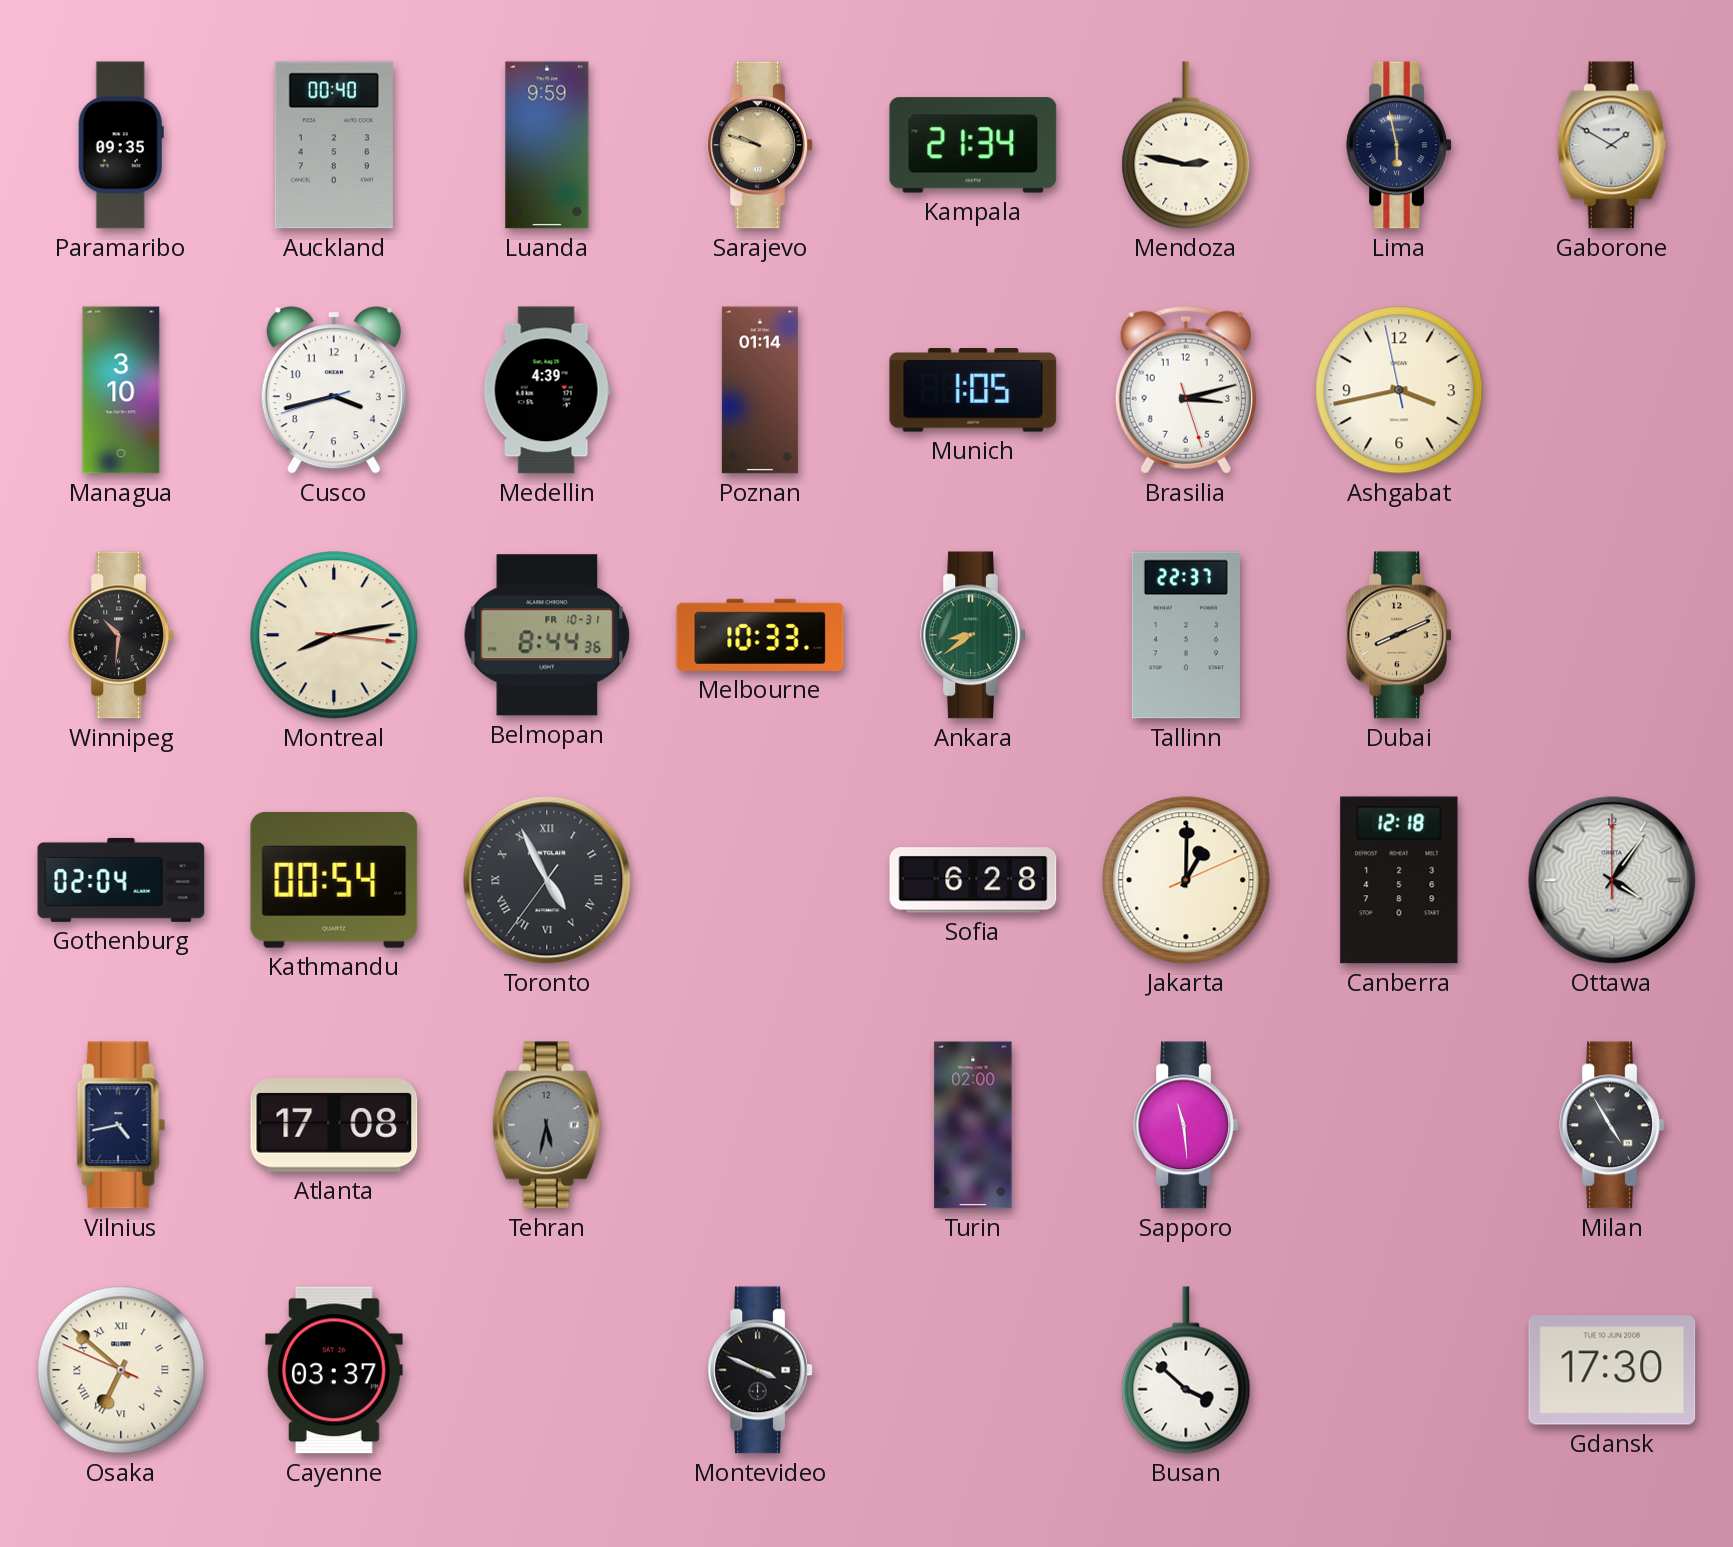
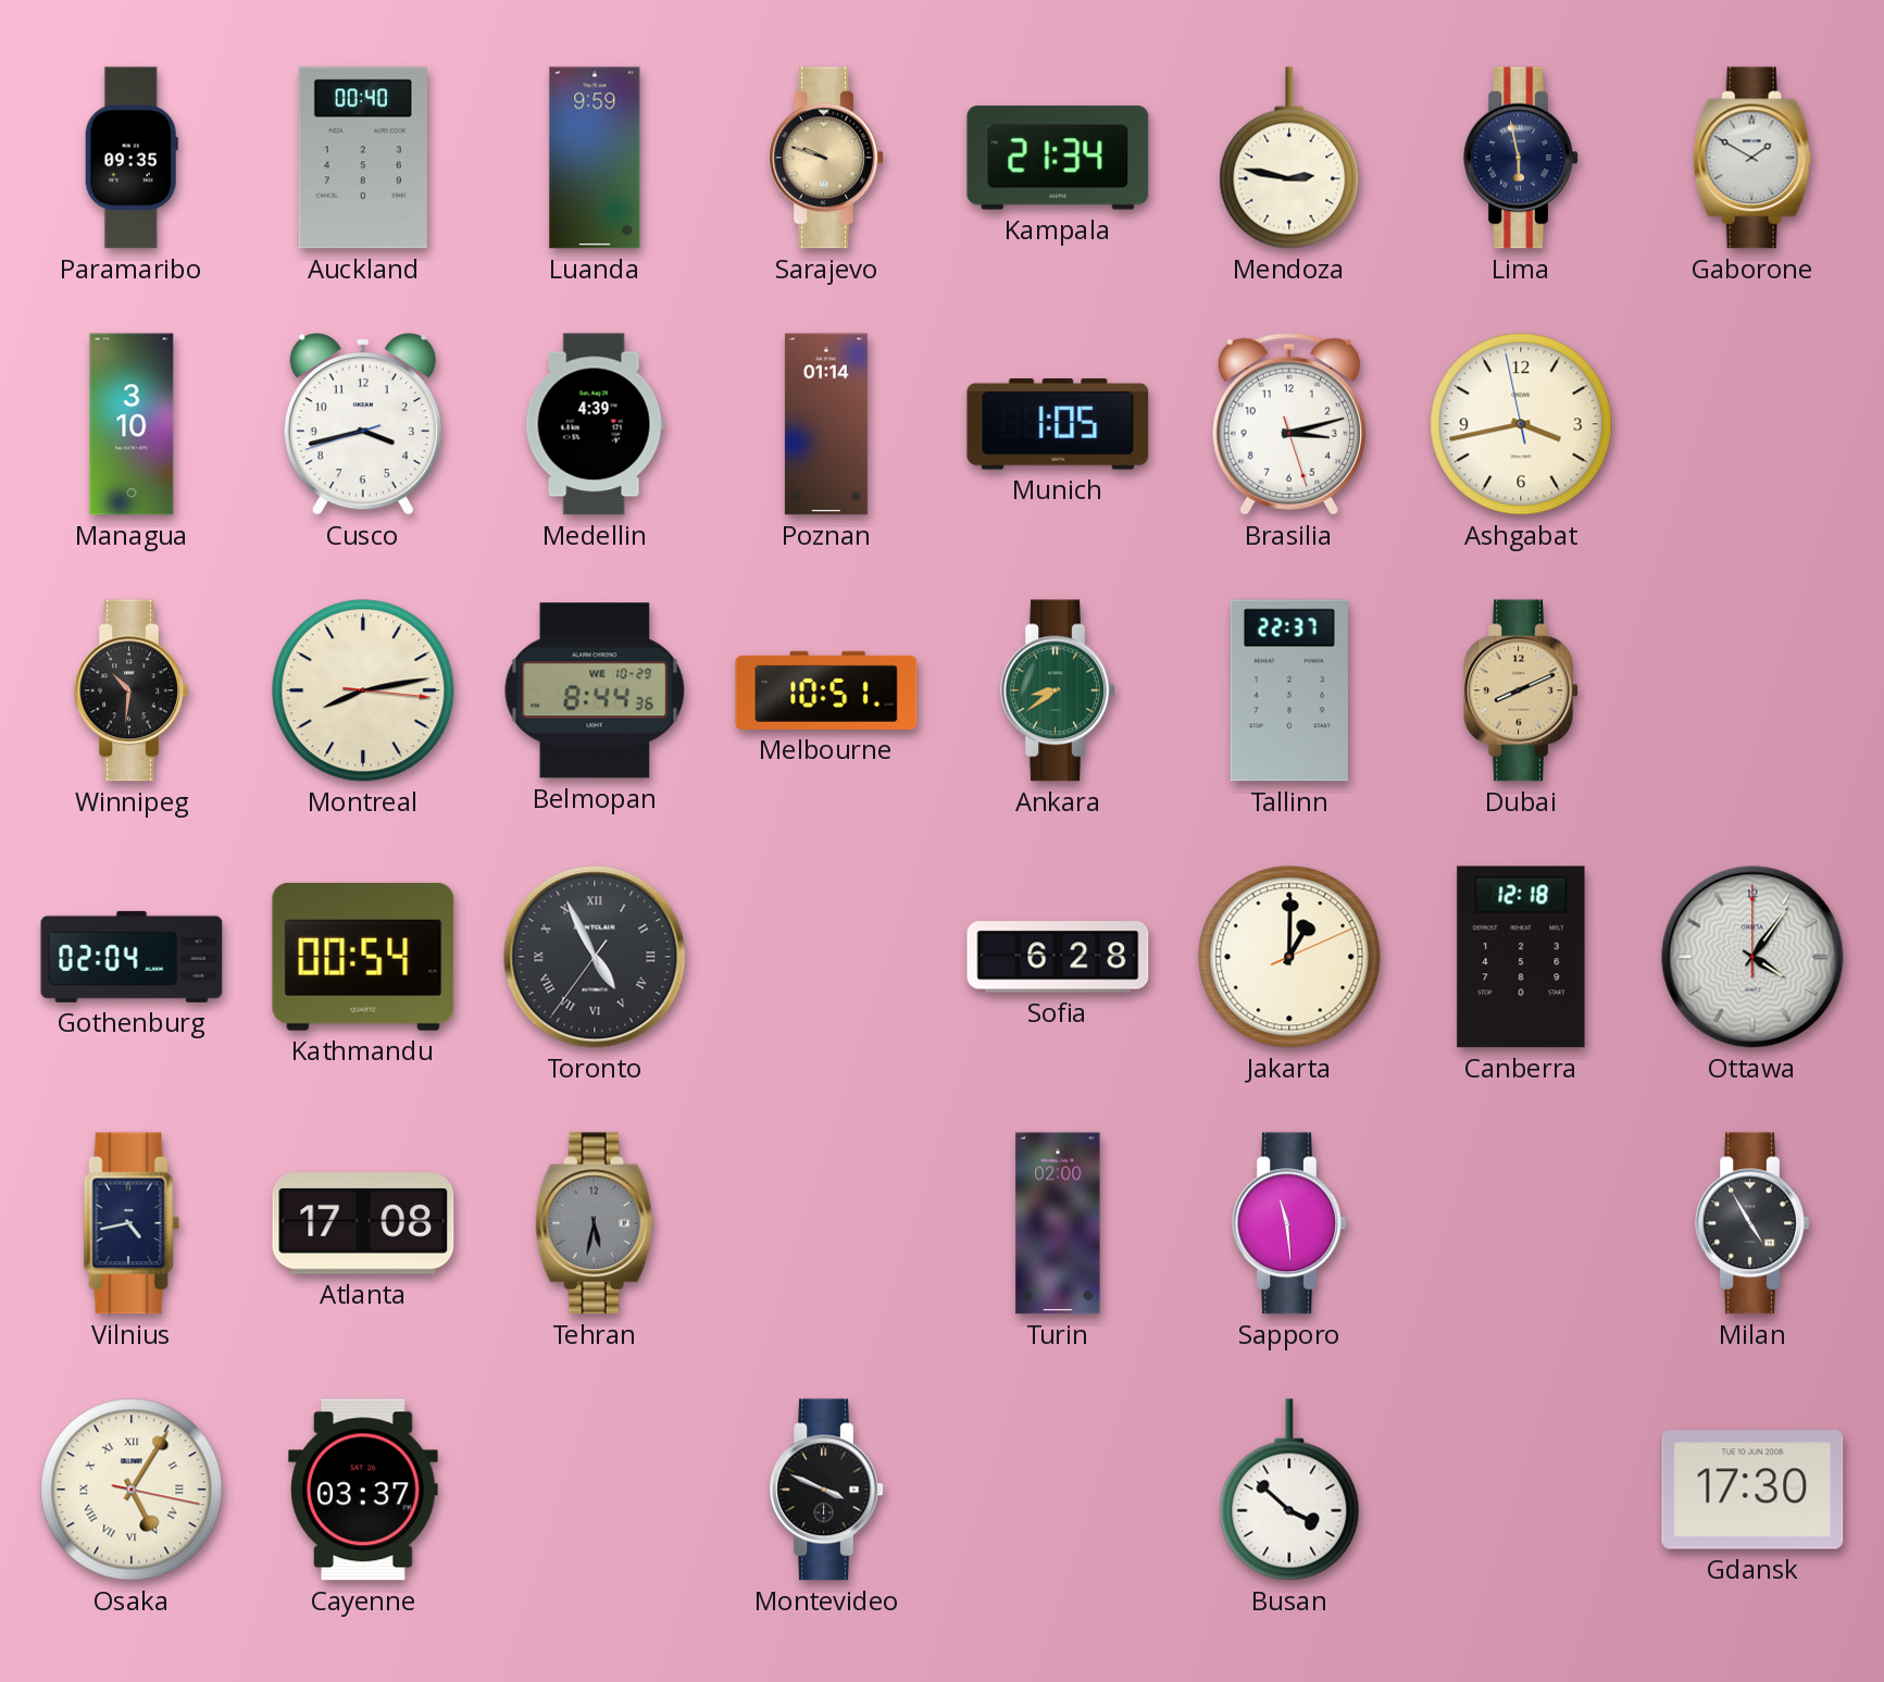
Belmopan date: FR 10-31 -> WE 10-29
Melbourne: 10:33 -> 10:51
Osaka: 6:51 -> 5:05
